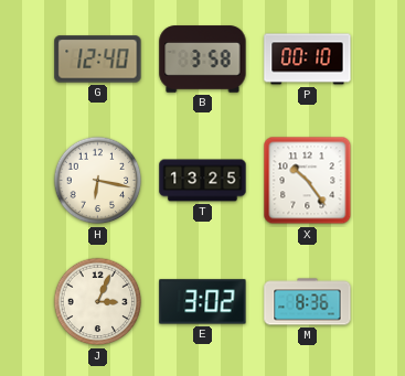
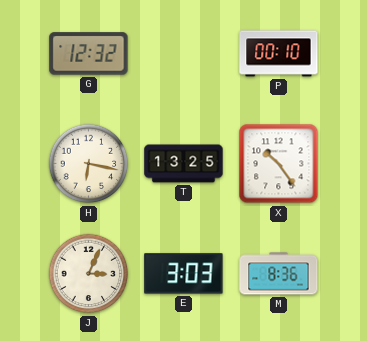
G: 12:40 -> 12:32
B: 3:58 -> none
E: 3:02 -> 3:03
